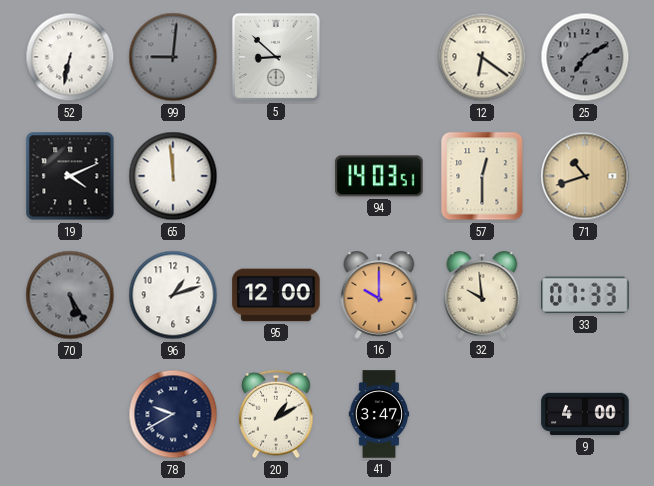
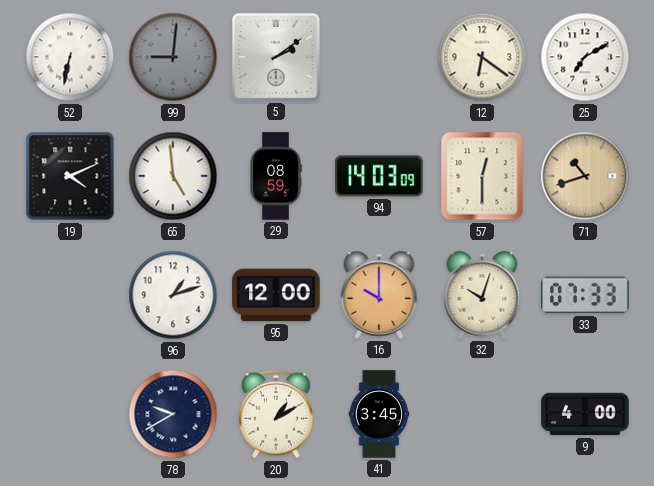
5: 8:52 -> 2:09
25 dial: grey -> white
65: 11:59 -> 4:59
29: none -> 08:59
94: 14:03:51 -> 14:03:09
70: 5:25 -> none
32: 9:59 -> 10:03
41: 3:47 -> 3:45
